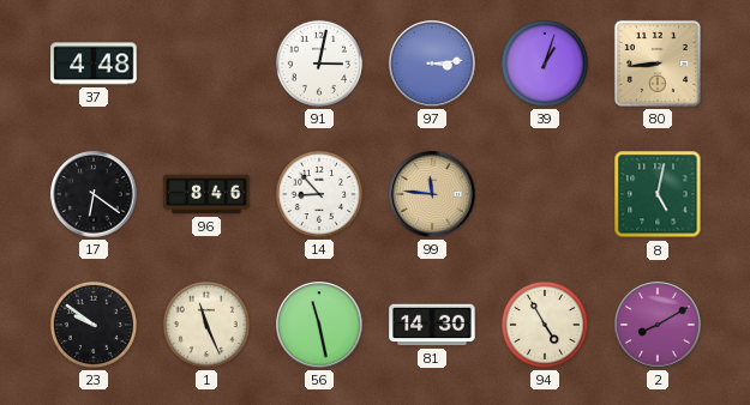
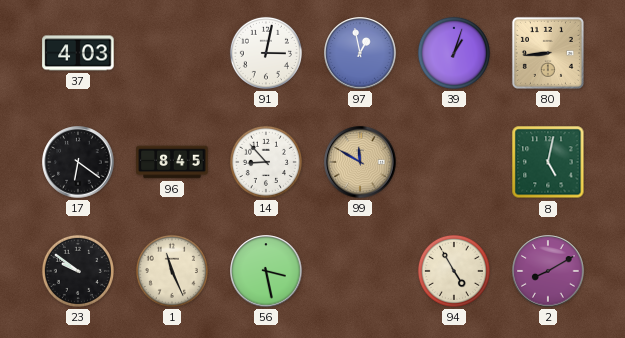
37: 4:48 -> 4:03
97: 3:14 -> 12:58
96: 8:46 -> 8:45
99: 11:46 -> 11:50
56: 11:28 -> 3:28
81: 14:30 -> none
